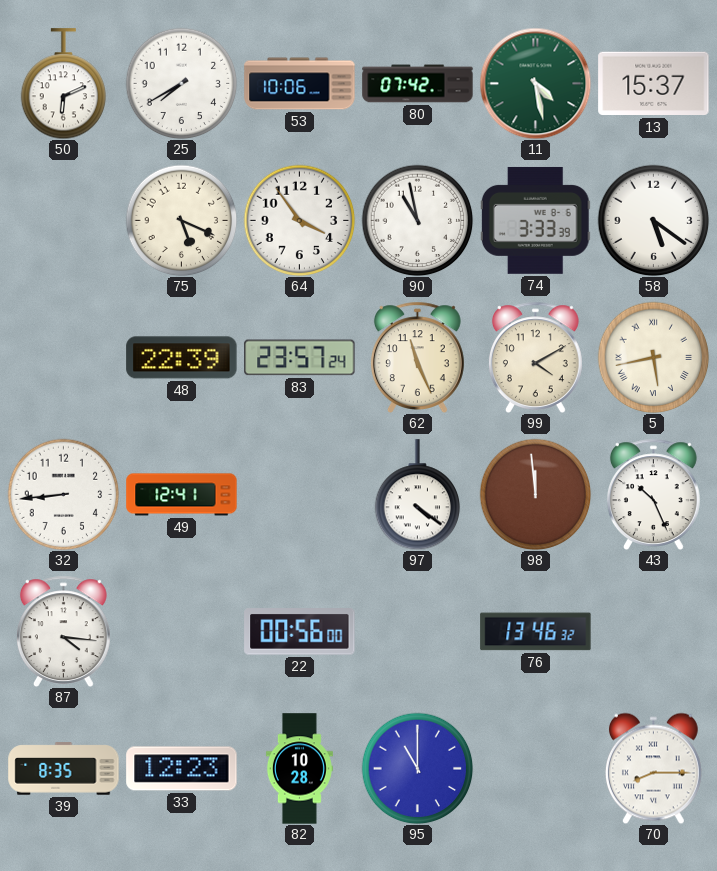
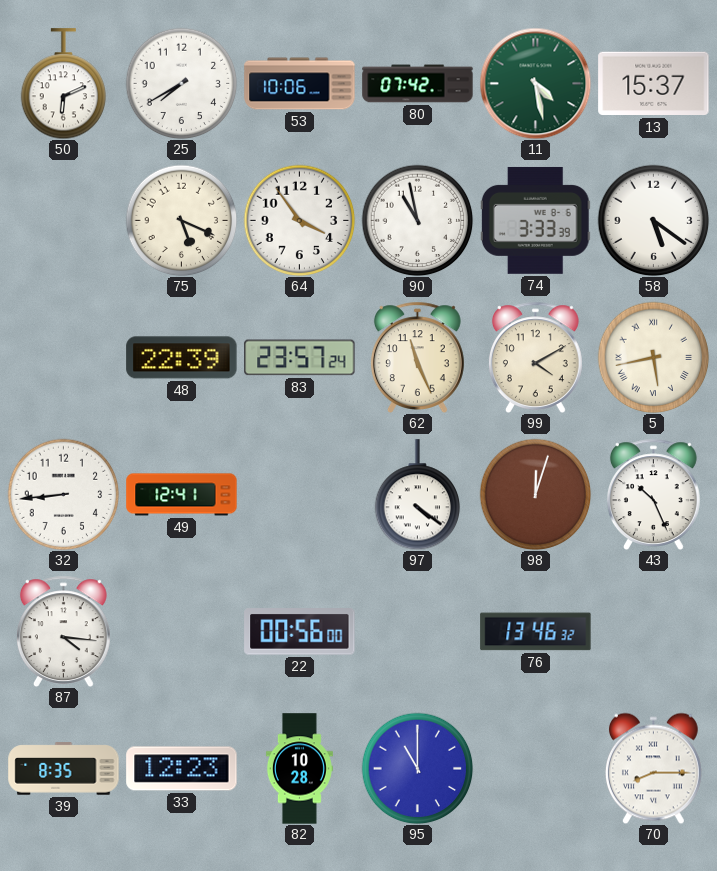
98: 11:59 -> 12:03
